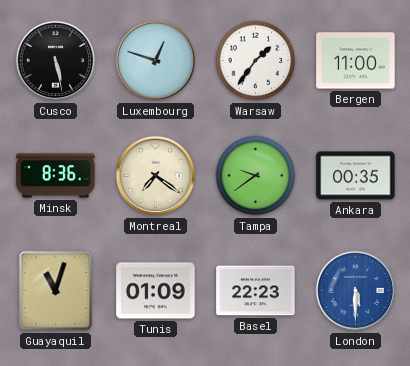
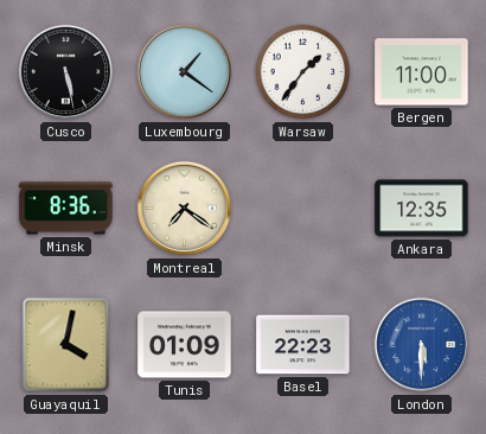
Luxembourg: 12:48 -> 1:21
Tampa: 9:39 -> none
Ankara: 00:35 -> 12:35
Guayaquil: 11:03 -> 4:02
